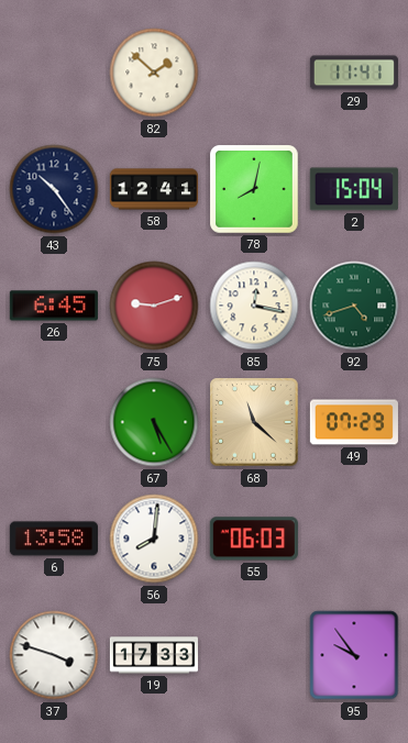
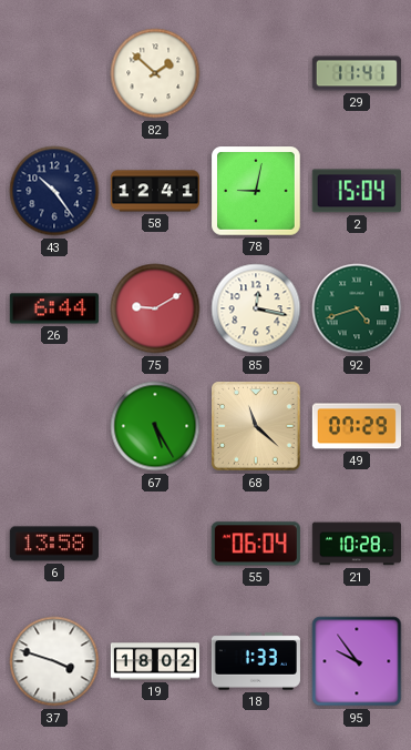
78: 8:02 -> 9:02
26: 6:45 -> 6:44
75: 9:12 -> 9:10
56: 8:01 -> none
55: 06:03 -> 06:04
21: none -> 10:28
19: 17:33 -> 18:02
18: none -> 1:33
